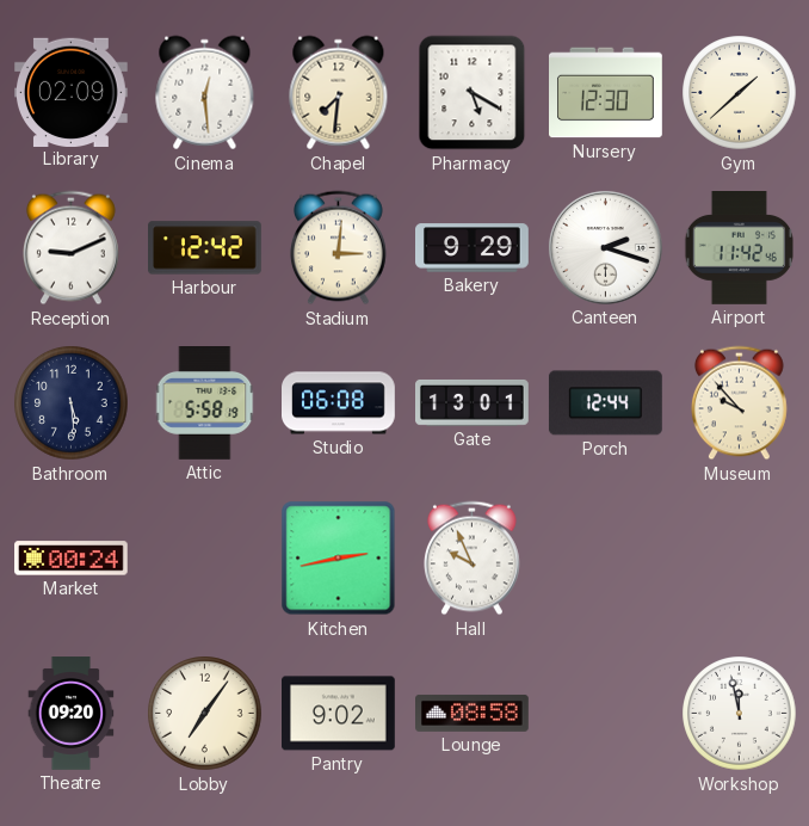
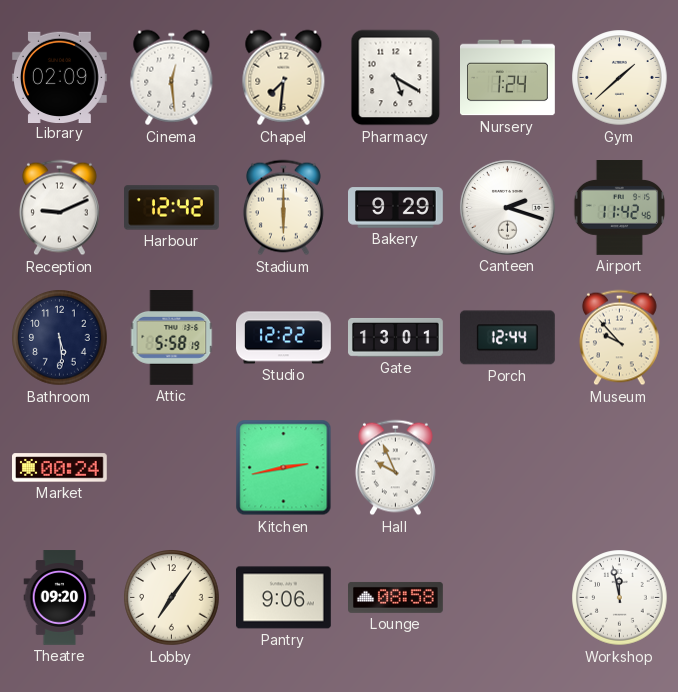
Nursery: 12:30 -> 1:24
Stadium: 3:01 -> 6:00
Studio: 06:08 -> 12:22
Pantry: 9:02 -> 9:06
